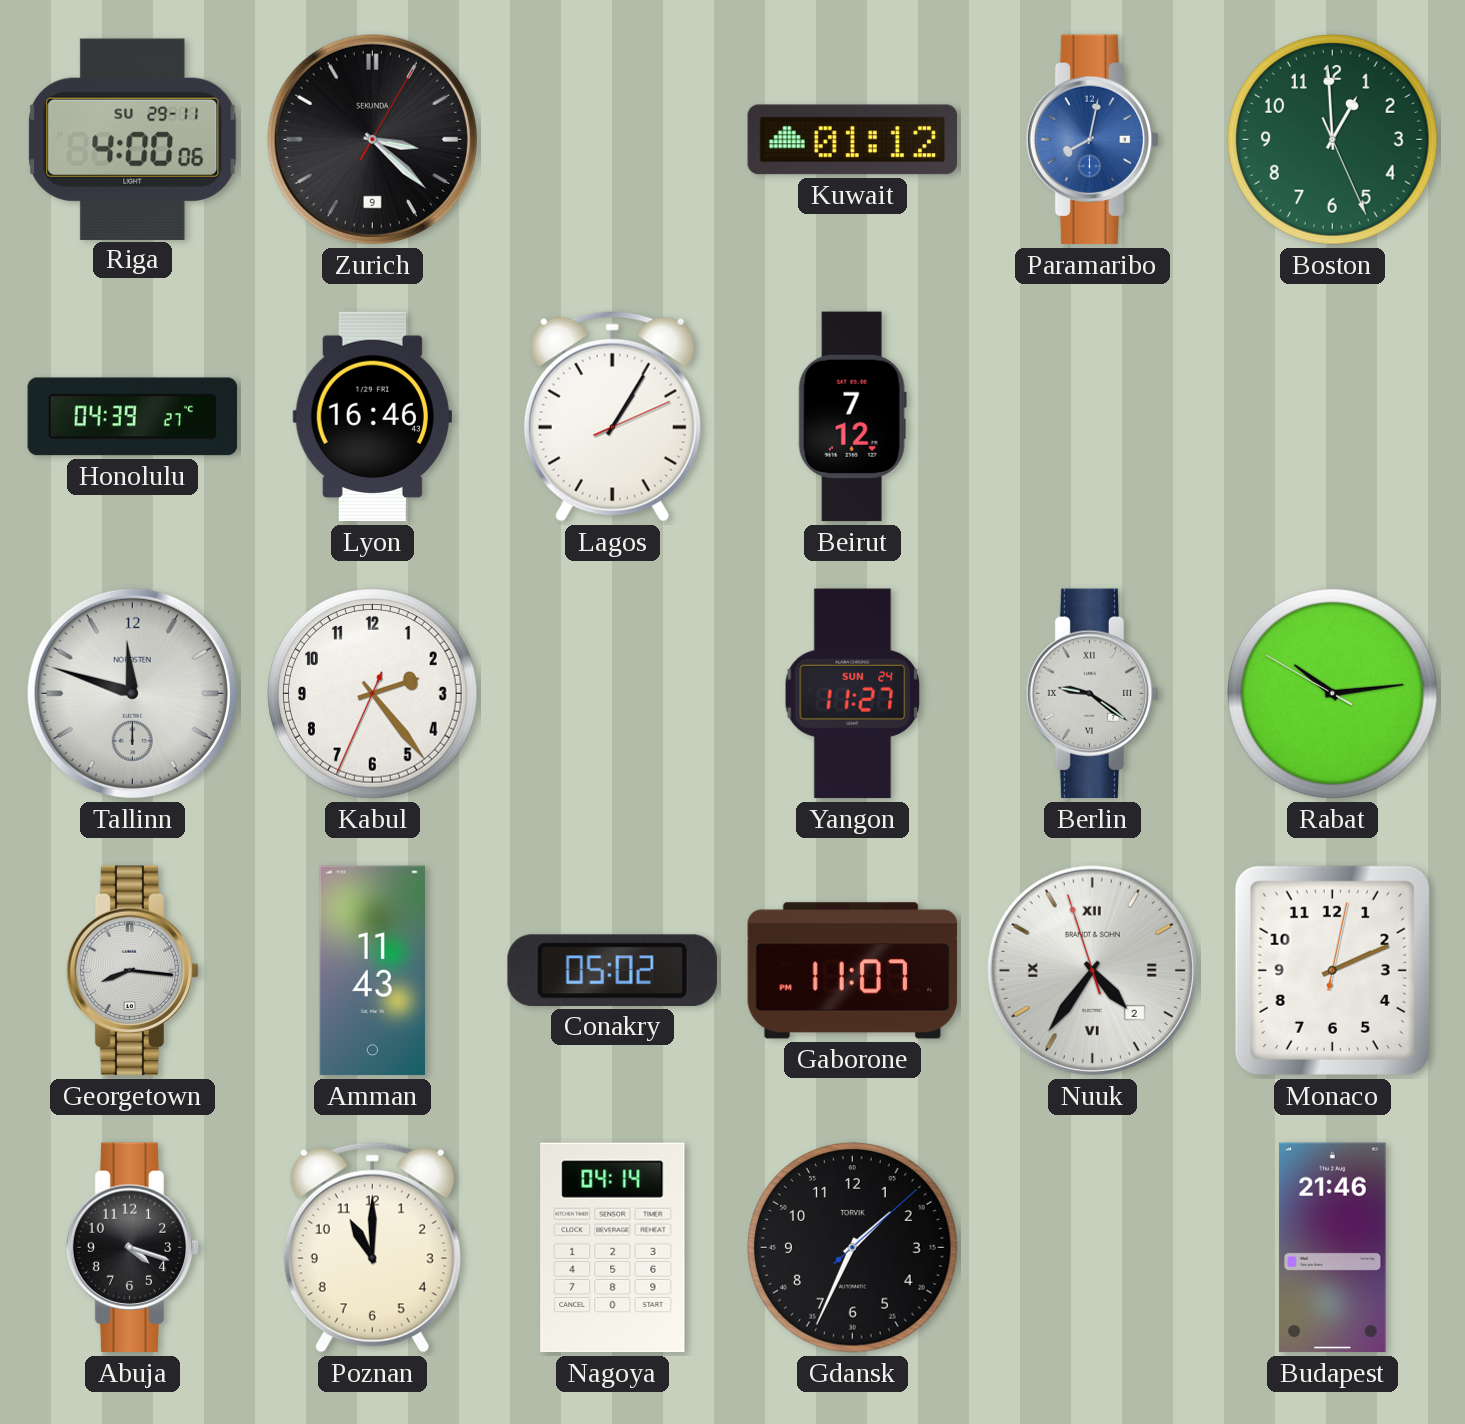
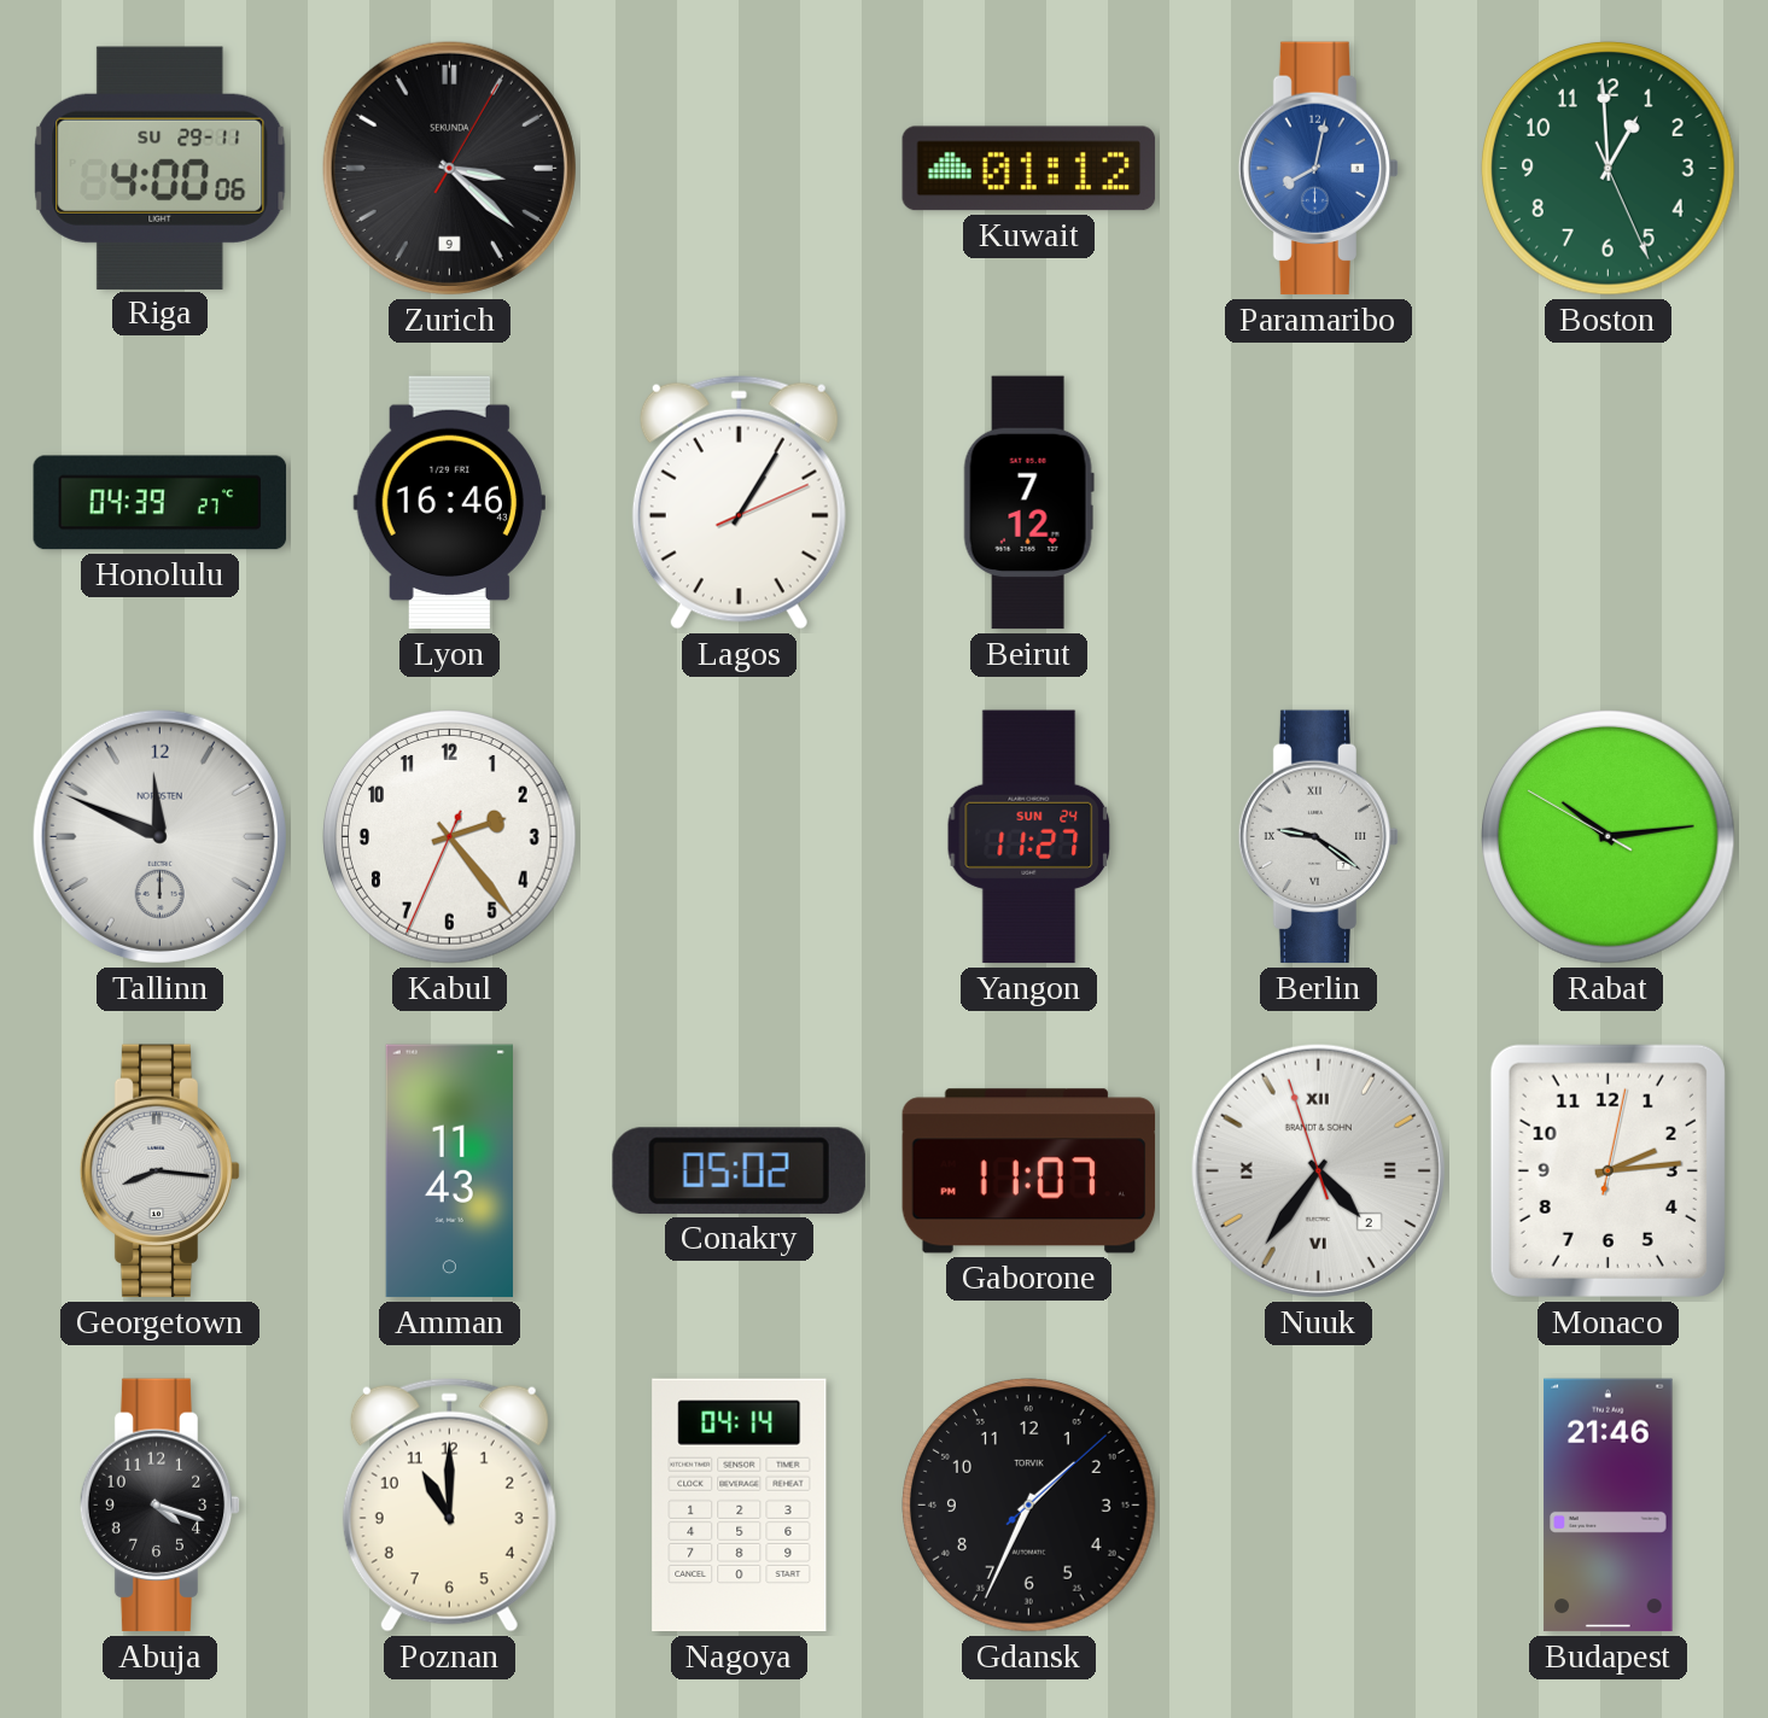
Tallinn: 11:48 -> 11:49
Monaco: 2:11 -> 2:14
